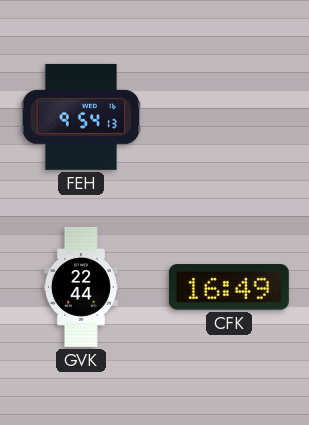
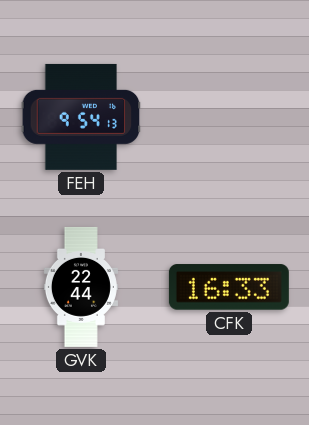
CFK: 16:49 -> 16:33
